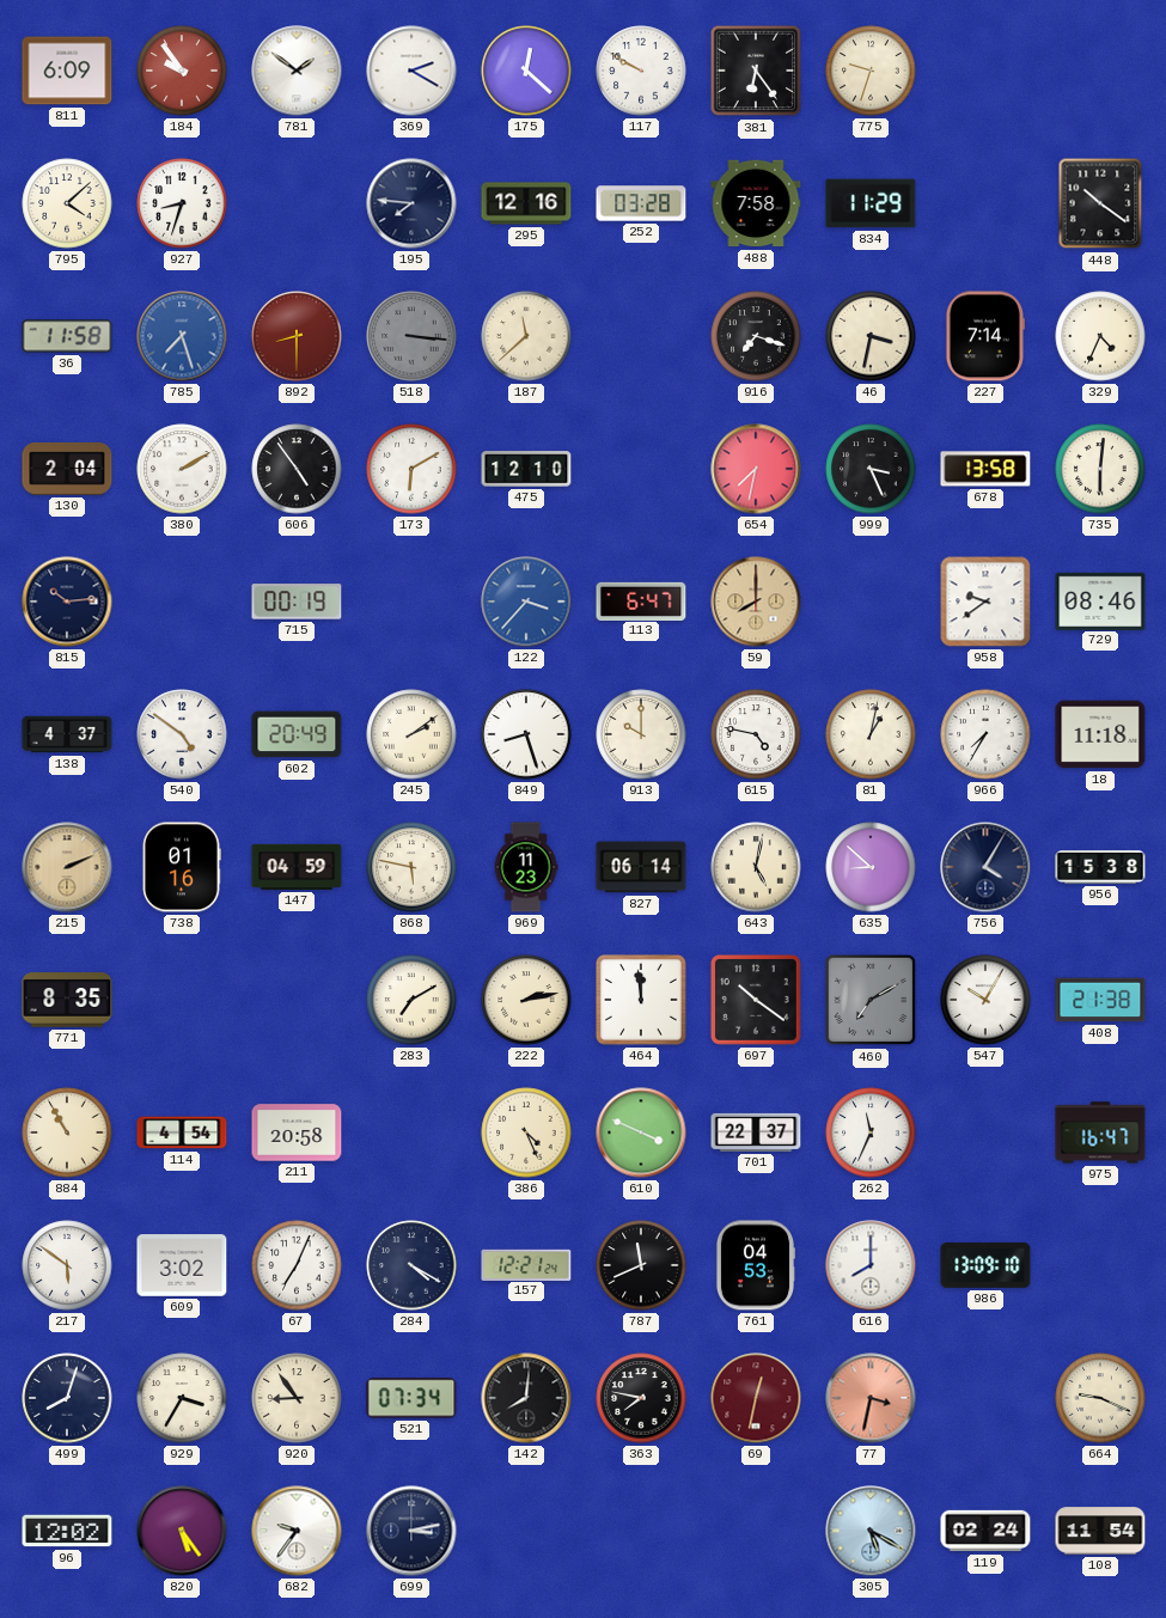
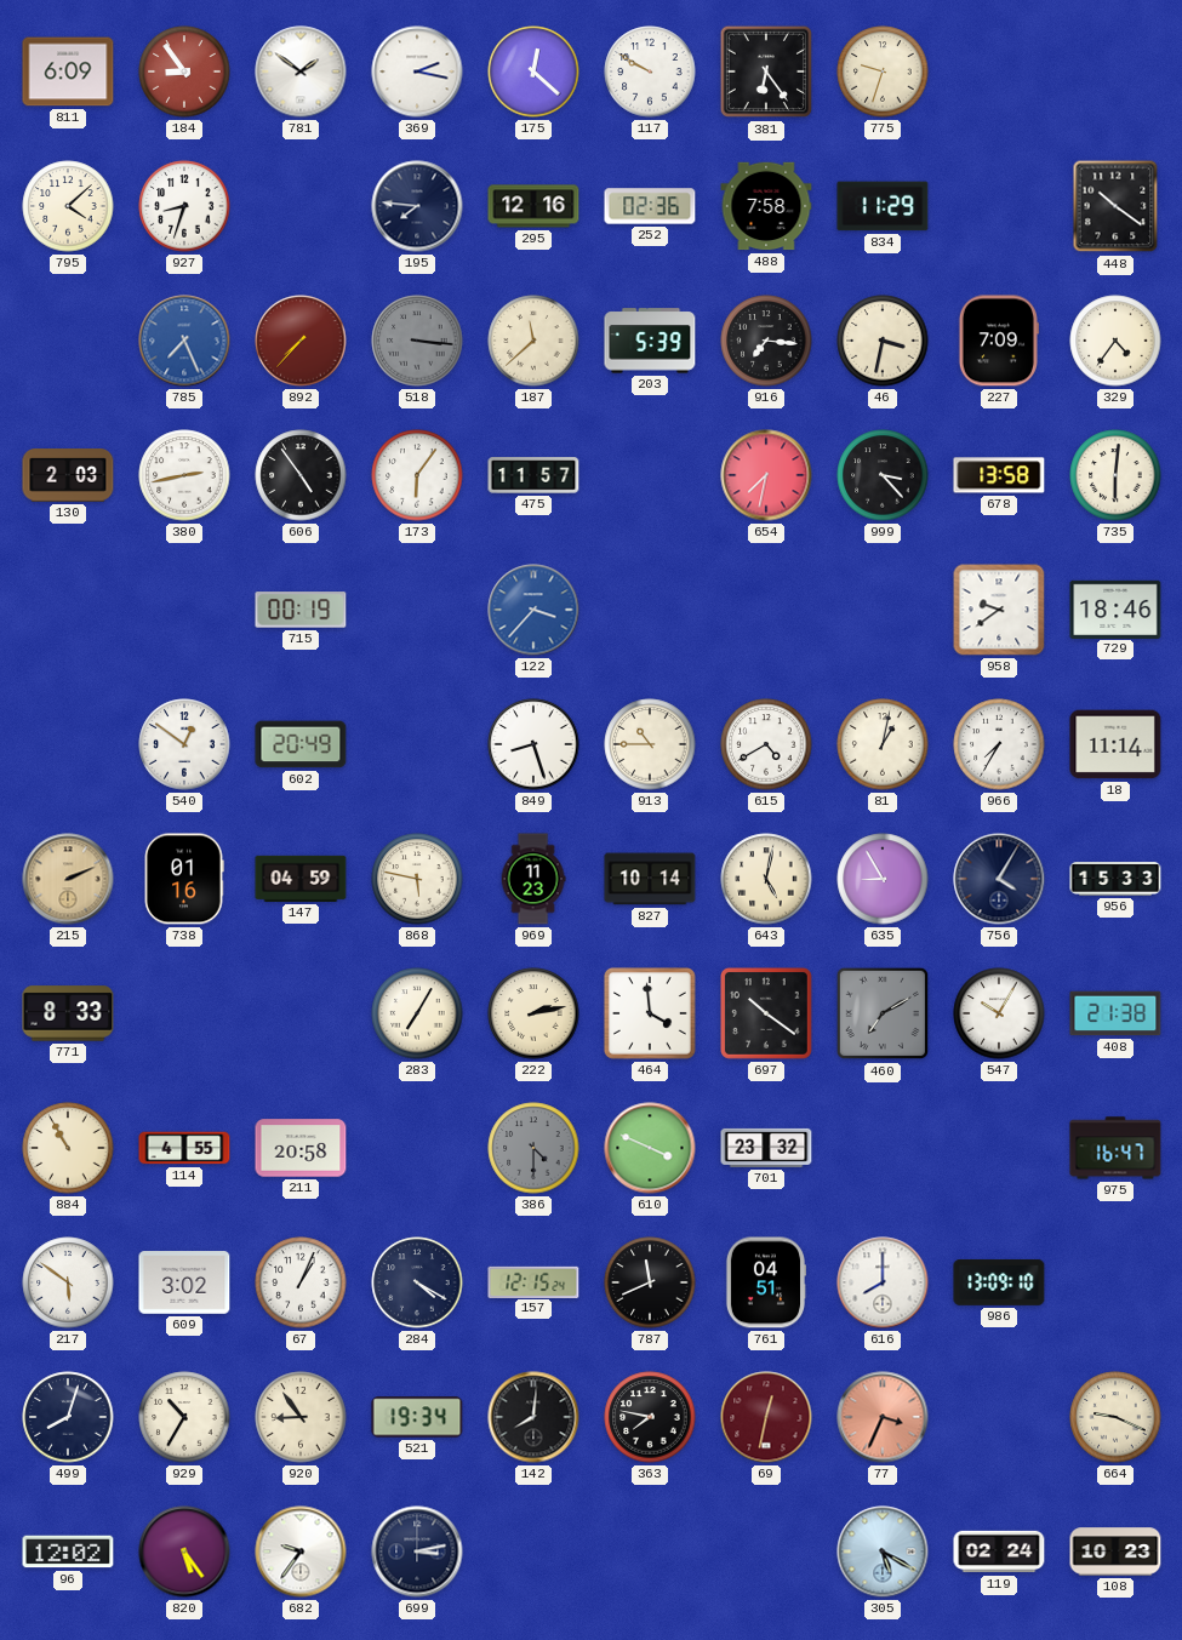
184: 9:54 -> 8:54
369: 2:20 -> 2:17
252: 03:28 -> 02:36
36: 11:58 -> none
785: 7:27 -> 7:26
892: 8:30 -> 7:37
203: none -> 5:39
916: 7:18 -> 7:16
227: 7:14 -> 7:09
329: 4:34 -> 4:36
130: 2:04 -> 2:03
380: 2:10 -> 2:43
173: 6:10 -> 6:06
475: 12:10 -> 11:57
999: 3:26 -> 3:23
815: 10:14 -> none
113: 6:47 -> none
59: 8:00 -> none
729: 08:46 -> 18:46
138: 4:37 -> none
540: 4:51 -> 12:51
245: 2:09 -> none
913: 10:00 -> 10:45
615: 4:47 -> 4:40
18: 11:18 -> 11:14
827: 06:14 -> 10:14
635: 8:52 -> 8:55
956: 15:38 -> 15:33
771: 8:35 -> 8:33
283: 7:10 -> 7:05
464: 11:59 -> 3:59
114: 4:54 -> 4:55
386: 4:26 -> 4:30
386 dial: cream -> grey
701: 22:37 -> 23:32
262: 11:34 -> none
67: 7:04 -> 1:04
157: 12:21 -> 12:15
761: 04:53 -> 04:51
929: 3:35 -> 10:35
521: 07:34 -> 19:34
77: 3:32 -> 3:34
108: 11:54 -> 10:23
